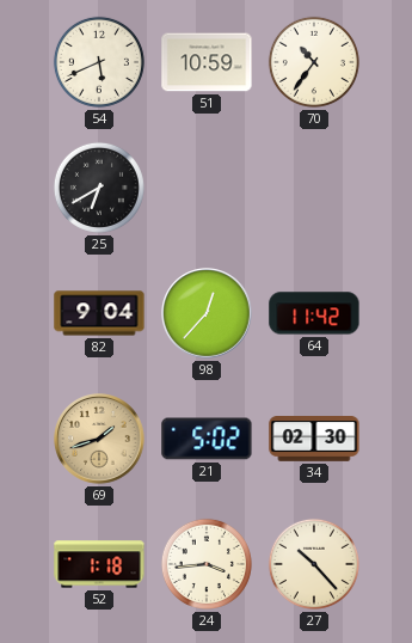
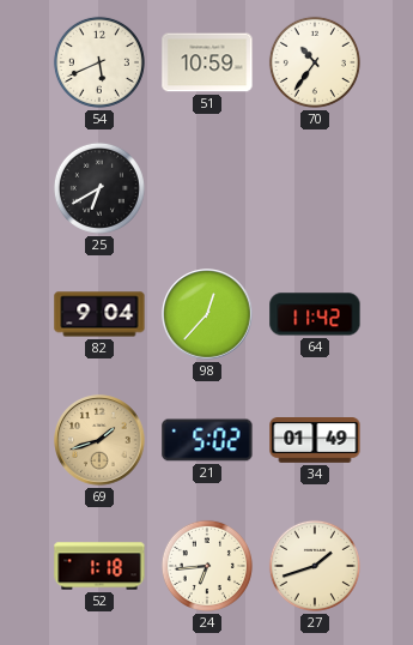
34: 02:30 -> 01:49
24: 3:44 -> 6:44
27: 10:23 -> 1:42
